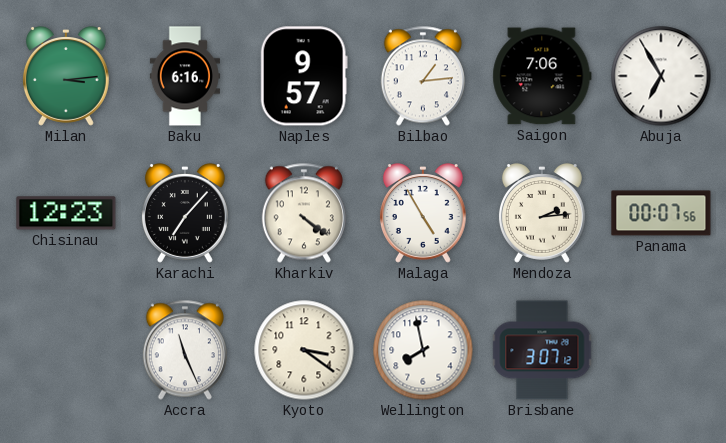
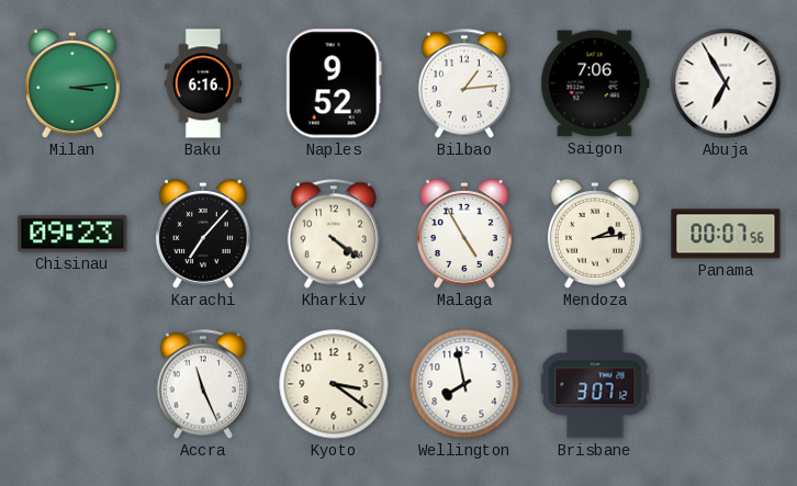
Naples: 9:57 -> 9:52
Chisinau: 12:23 -> 09:23
